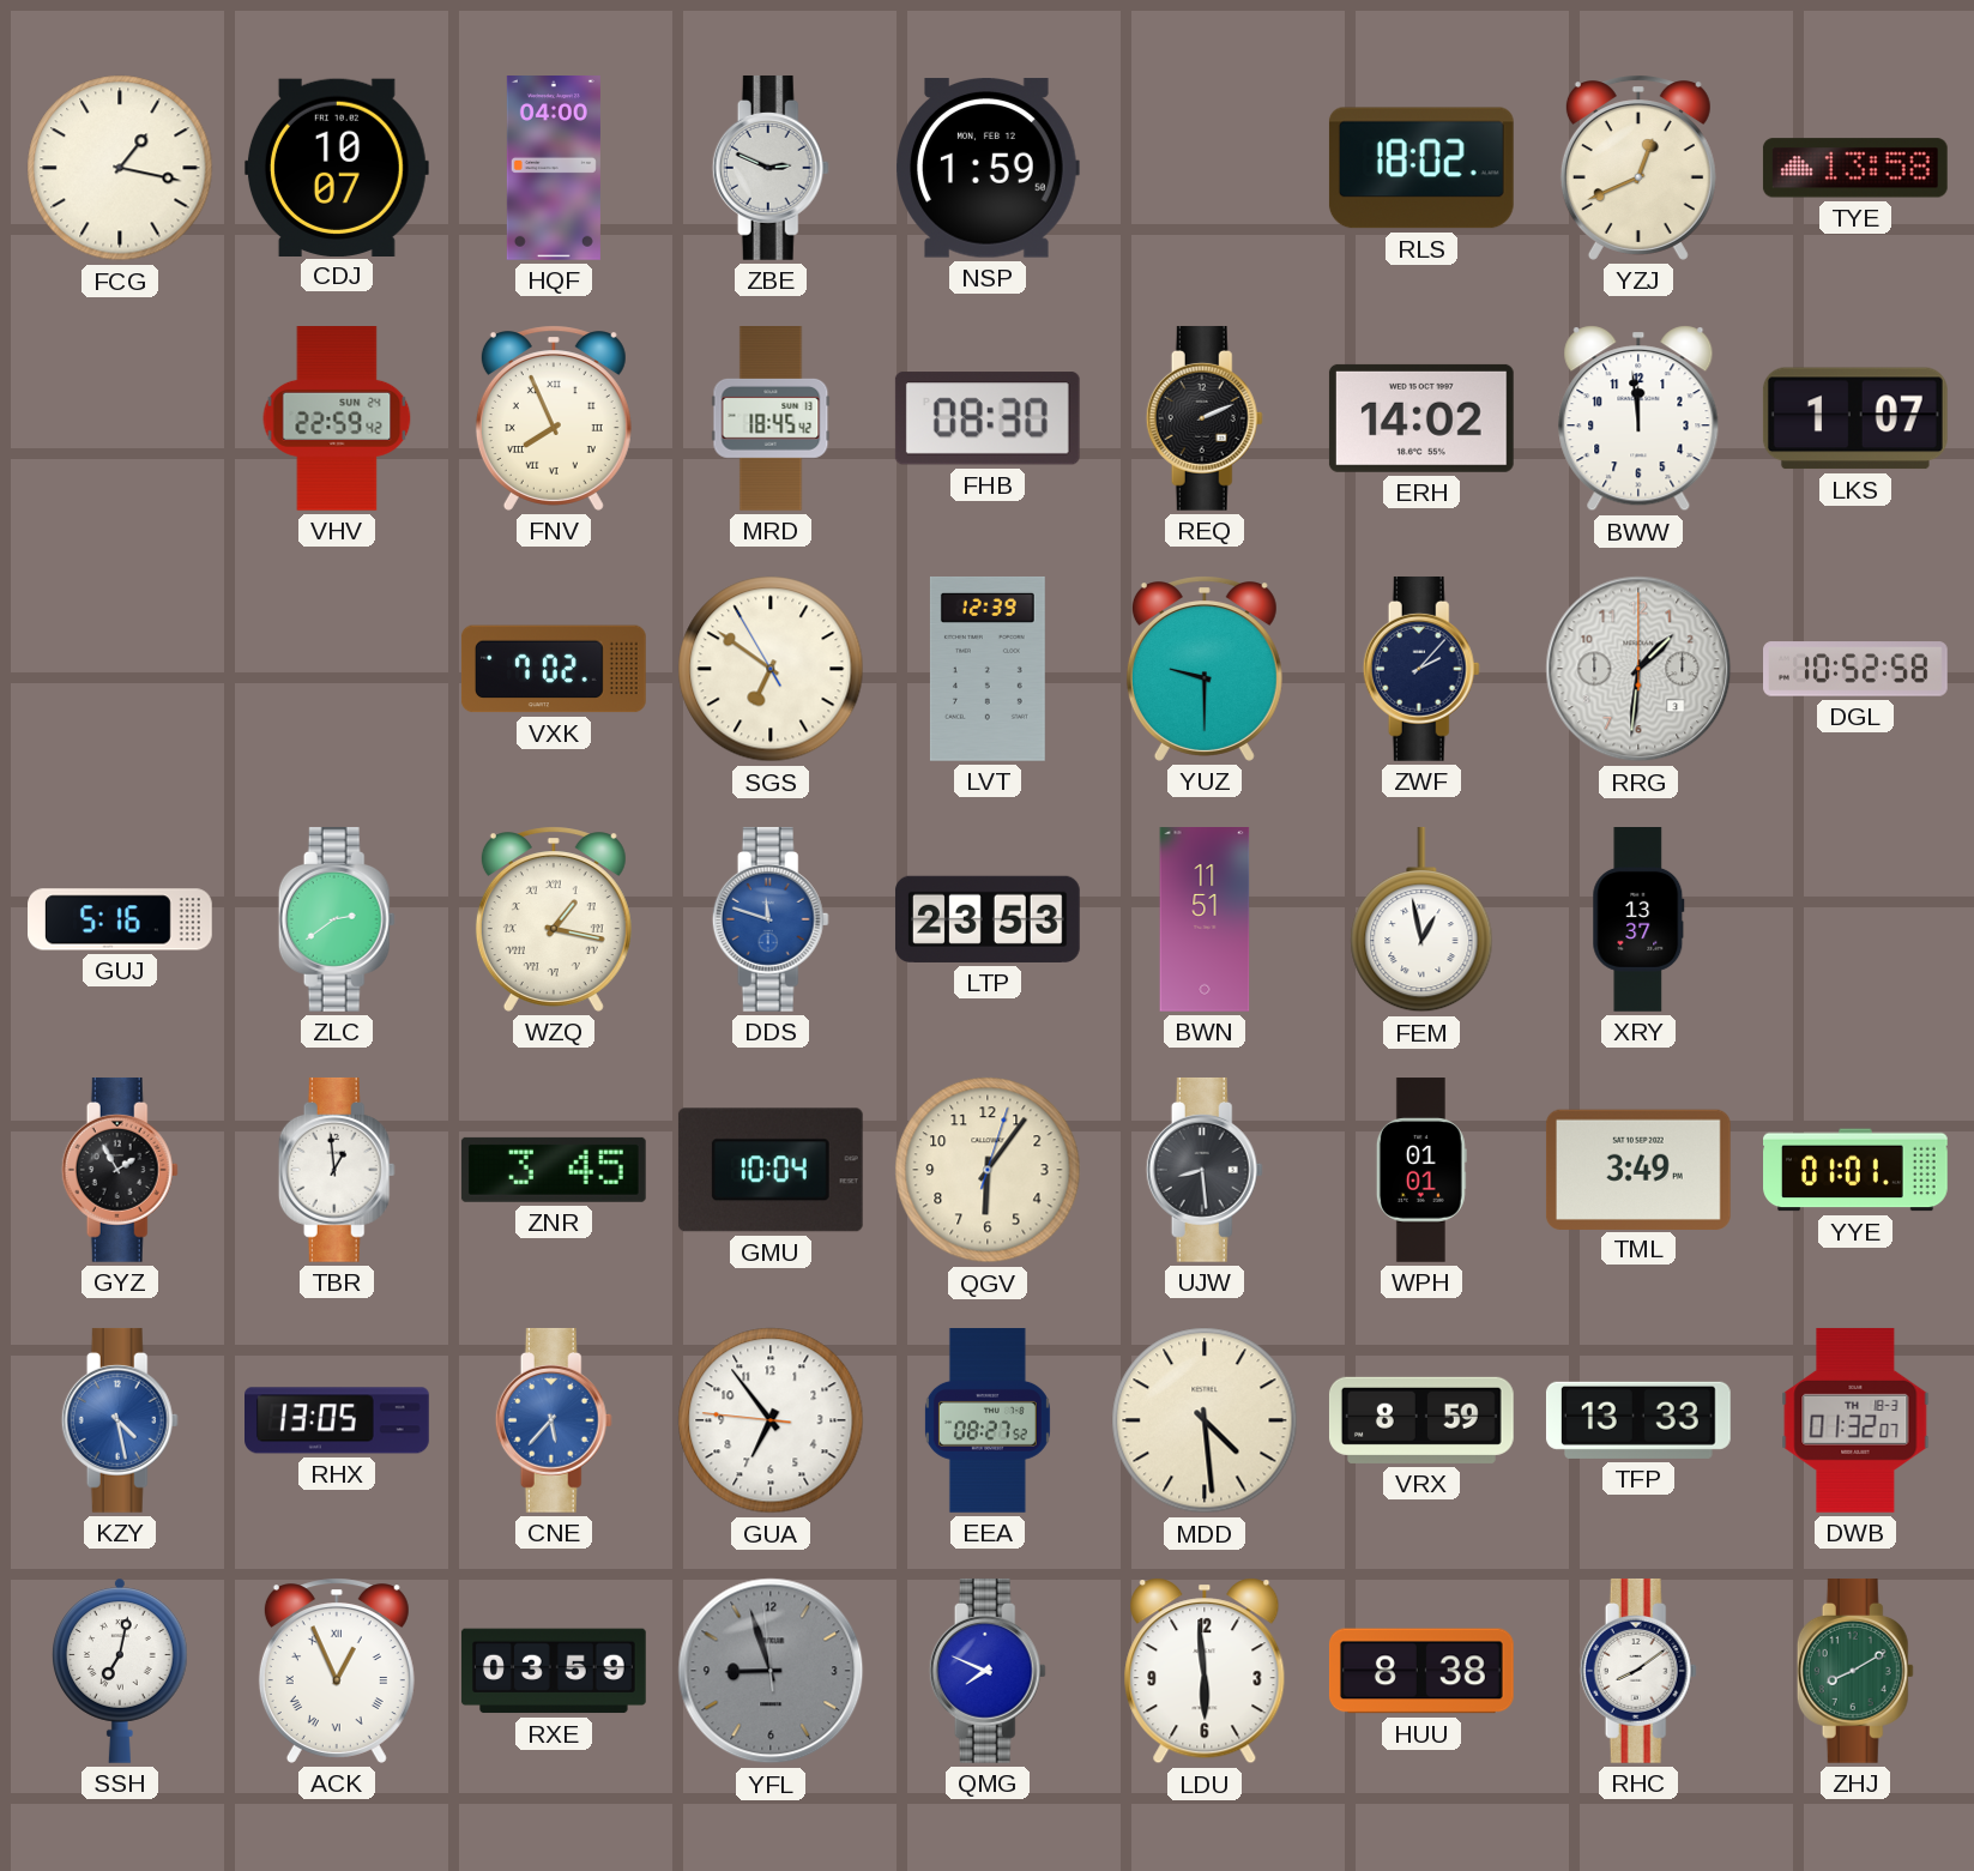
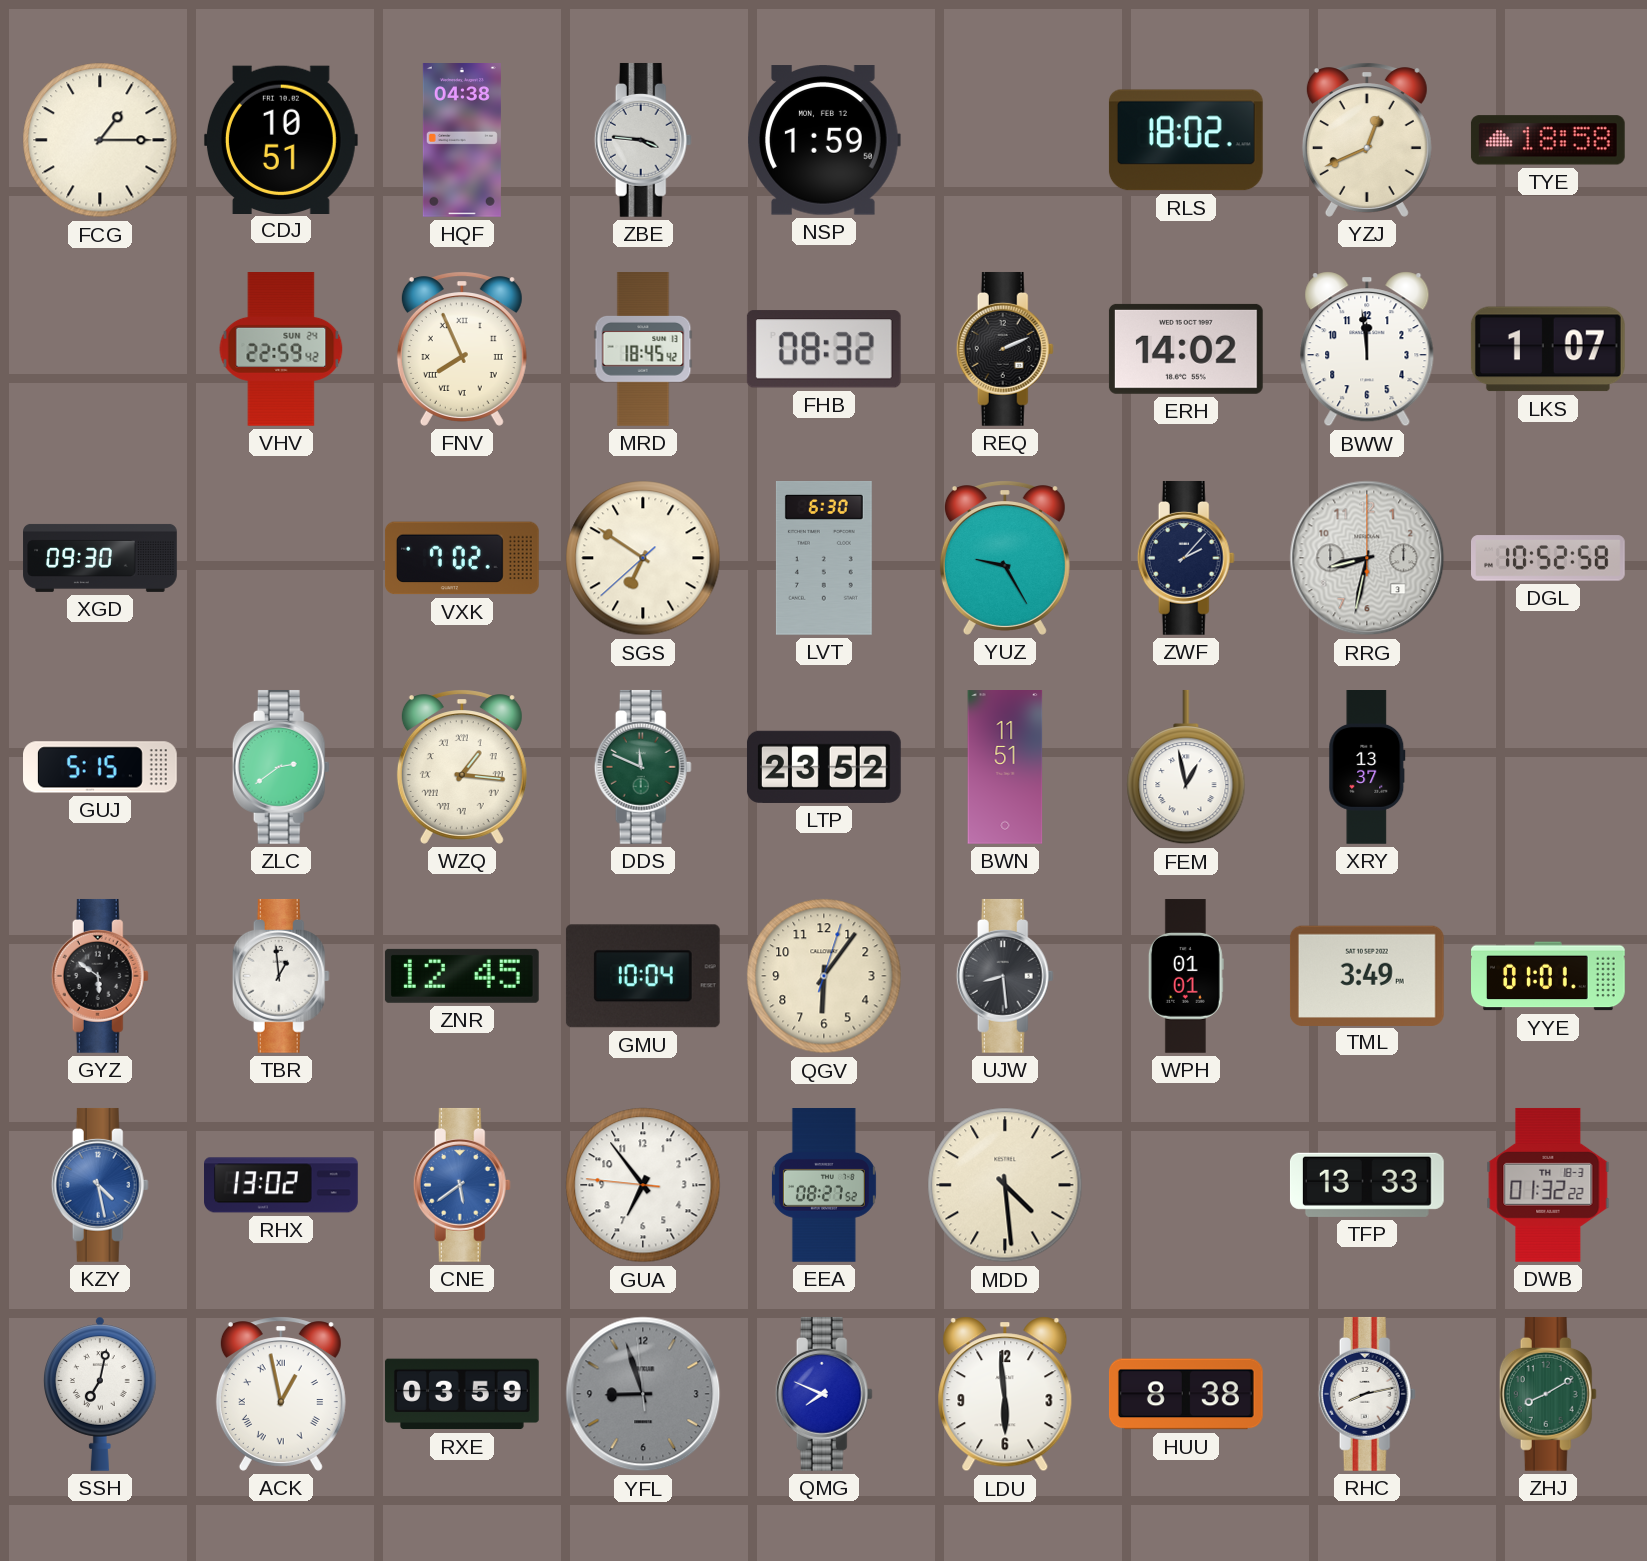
FCG: 1:17 -> 1:15
CDJ: 10:07 -> 10:51
HQF: 04:00 -> 04:38
ZBE: 2:49 -> 3:46
TYE: 13:58 -> 18:58
FHB: 08:30 -> 08:32
XGD: none -> 09:30
SGS: 6:50:55 -> 6:50:38
LVT: 12:39 -> 6:30
YUZ: 9:30 -> 9:25
RRG: 1:31 -> 8:32
GUJ: 5:16 -> 5:15
WZQ: 1:17 -> 1:16
DDS: 11:48 -> 11:49
DDS dial: blue -> green
LTP: 23:53 -> 23:52
GYZ: 1:55 -> 5:51
ZNR: 3:45 -> 12:45
RHX: 13:05 -> 13:02
CNE: 5:37 -> 5:39
VRX: 8:59 -> none
DWB: 01:32:07 -> 01:32:22
ACK: 12:56 -> 12:58
RHC: 8:09 -> 8:13
